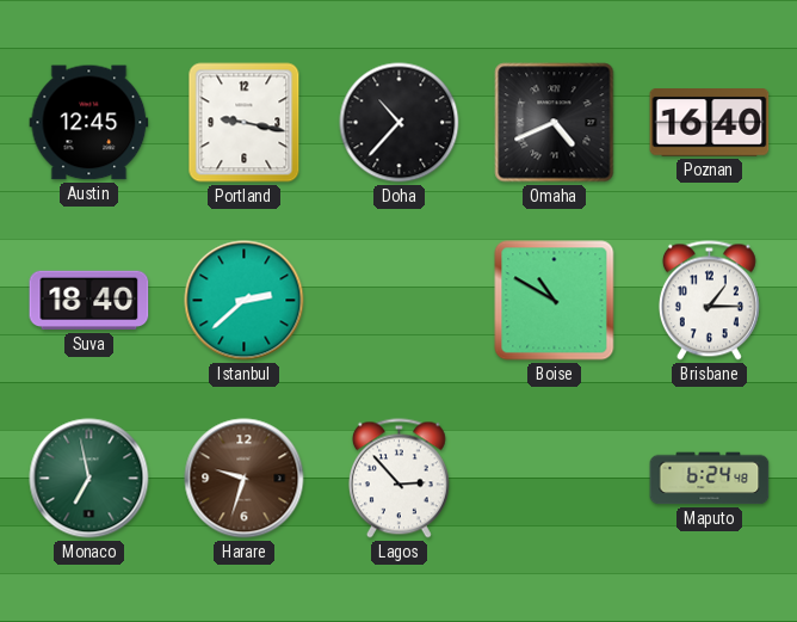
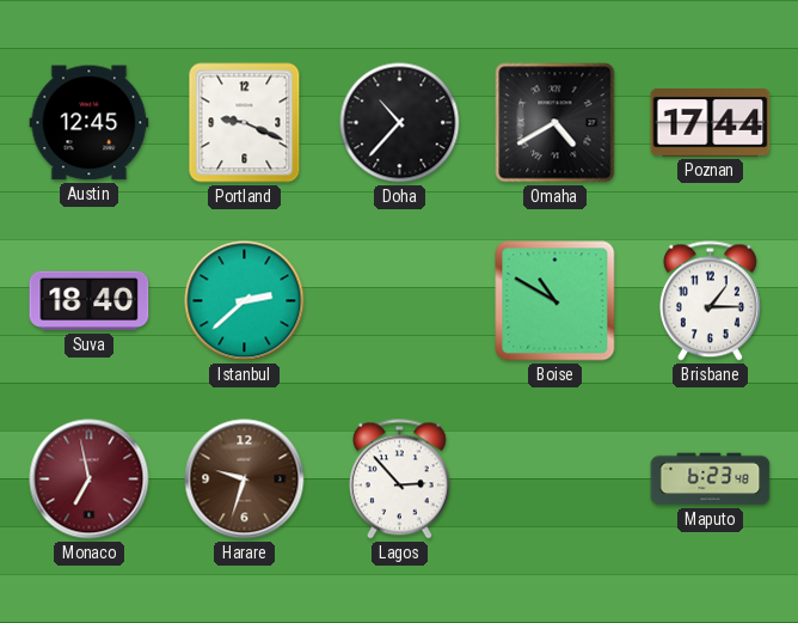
Portland: 9:17 -> 9:19
Omaha: 4:41 -> 4:40
Poznan: 16:40 -> 17:44
Monaco dial: green -> burgundy
Maputo: 6:24 -> 6:23
